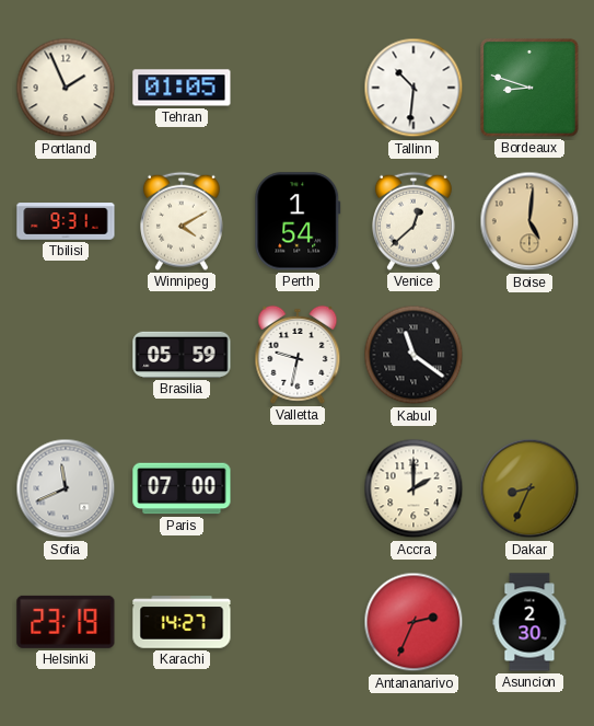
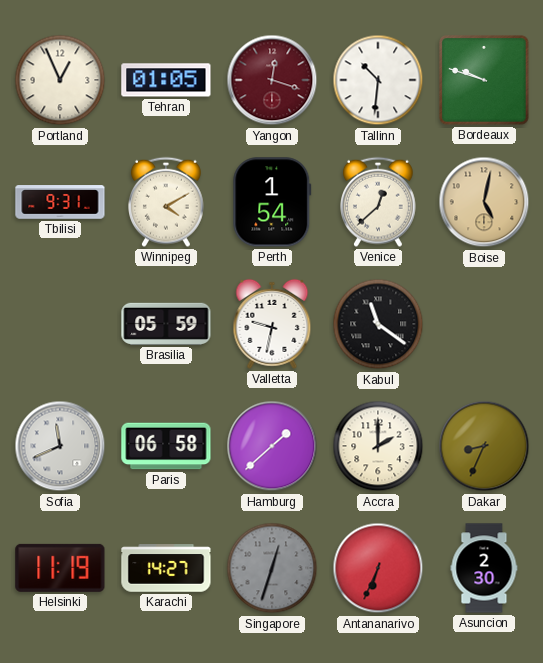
Portland: 1:56 -> 12:56
Yangon: none -> 12:18
Bordeaux: 8:48 -> 9:48
Boise: 5:01 -> 5:02
Paris: 07:00 -> 06:58
Hamburg: none -> 1:38
Helsinki: 23:19 -> 11:19
Singapore: none -> 12:33
Antananarivo: 2:34 -> 6:34
